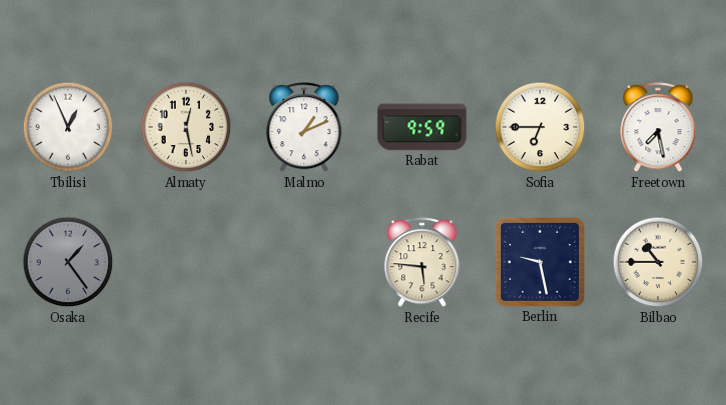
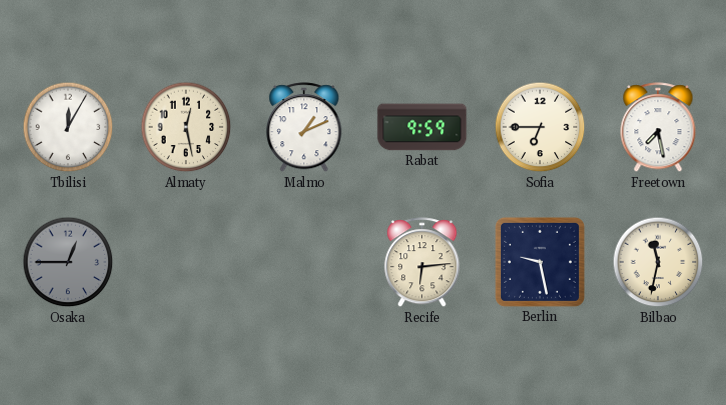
Tbilisi: 12:56 -> 12:05
Osaka: 1:24 -> 12:45
Recife: 5:46 -> 6:14
Bilbao: 10:45 -> 11:32
